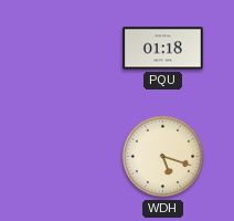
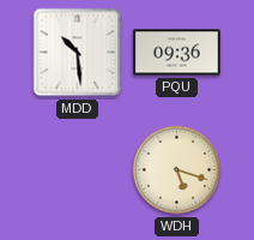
MDD: none -> 10:29
PQU: 01:18 -> 09:36
